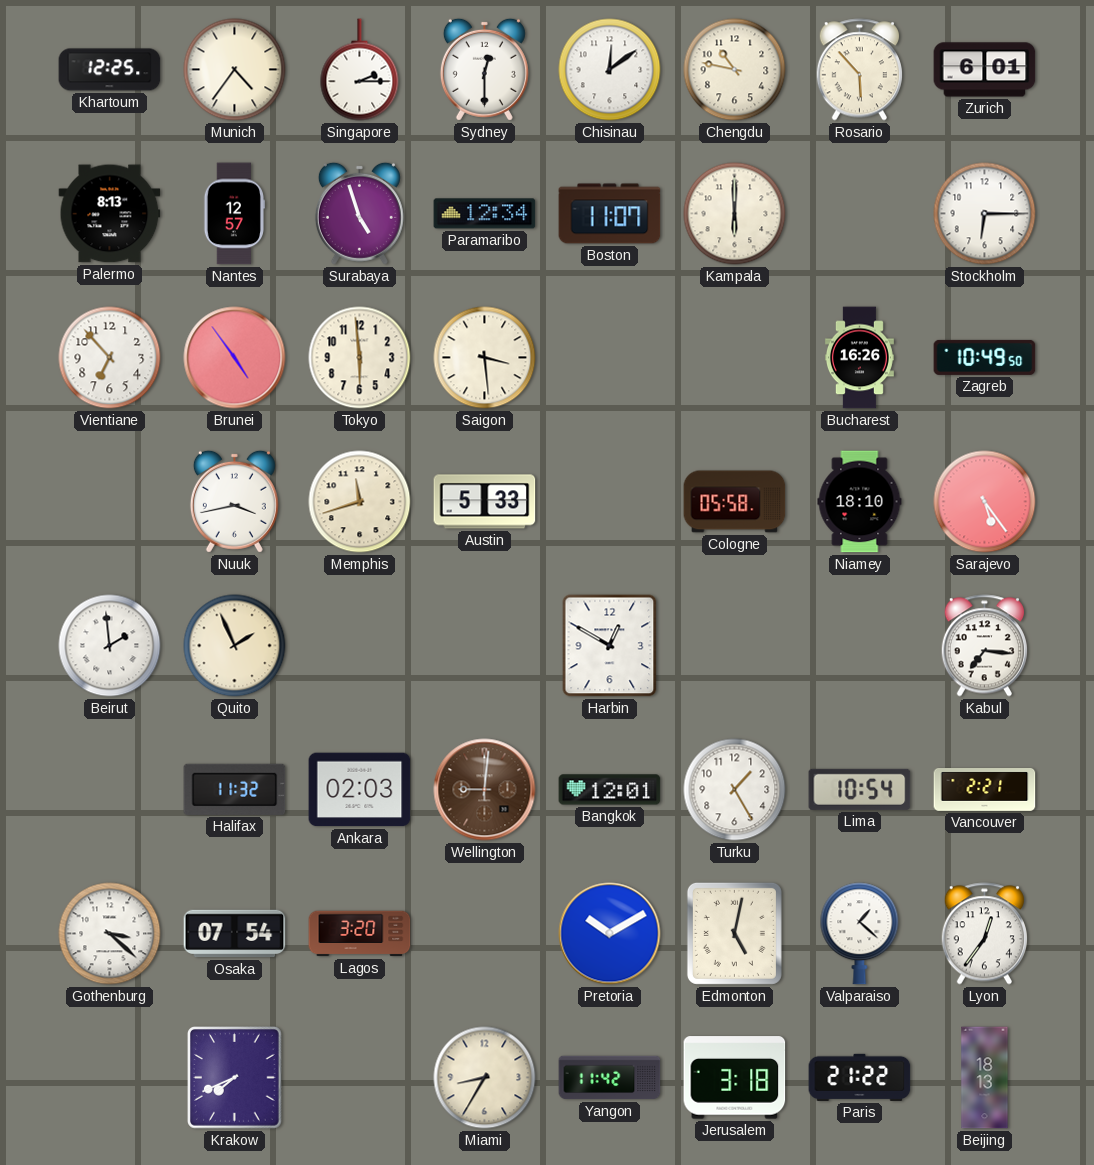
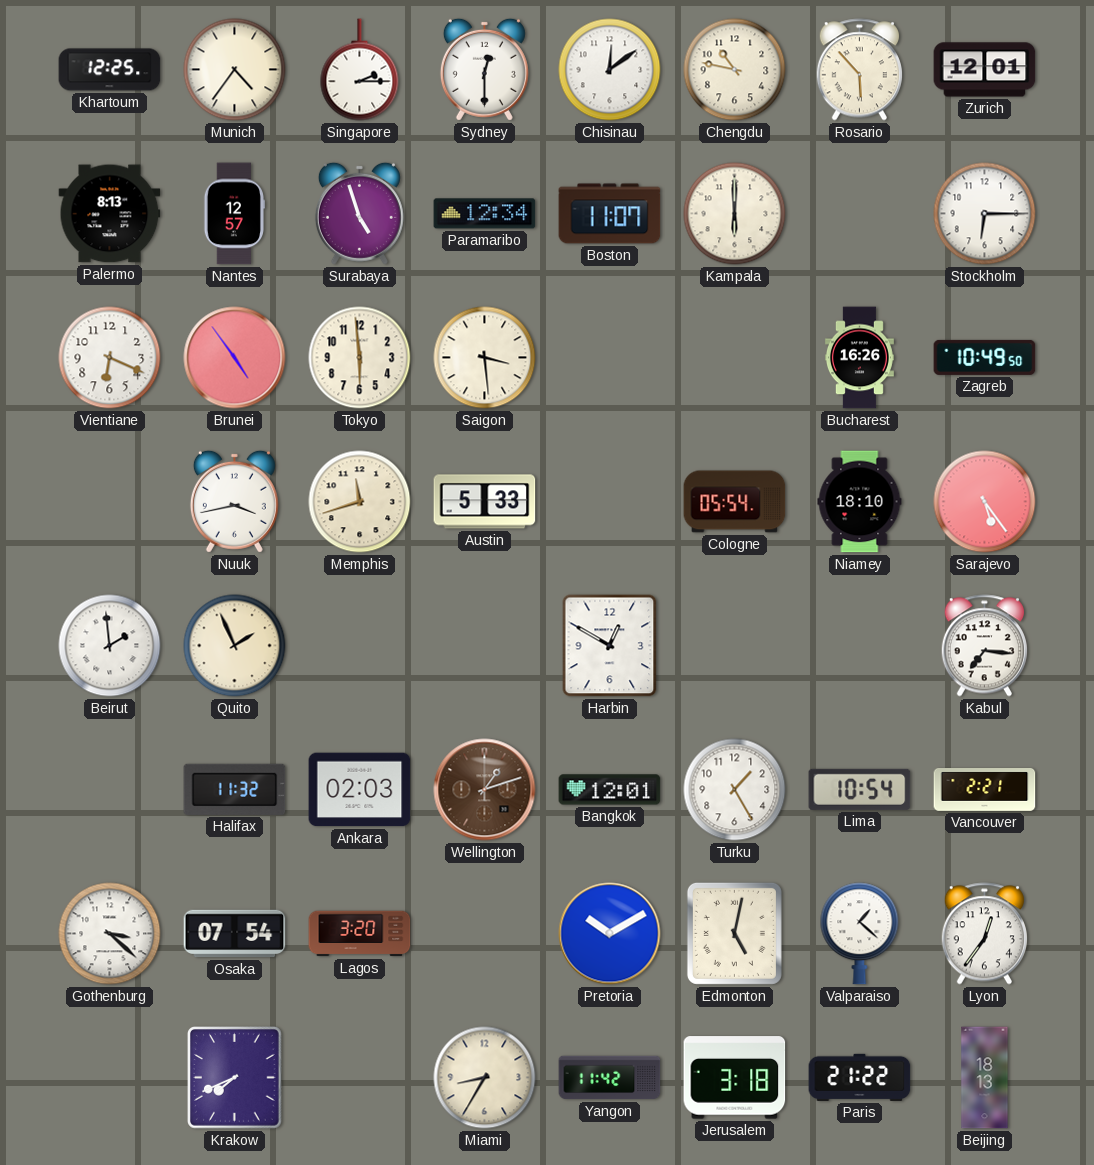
Zurich: 6:01 -> 12:01
Vientiane: 6:53 -> 6:19
Cologne: 05:58 -> 05:54
Wellington: 9:01 -> 1:12
